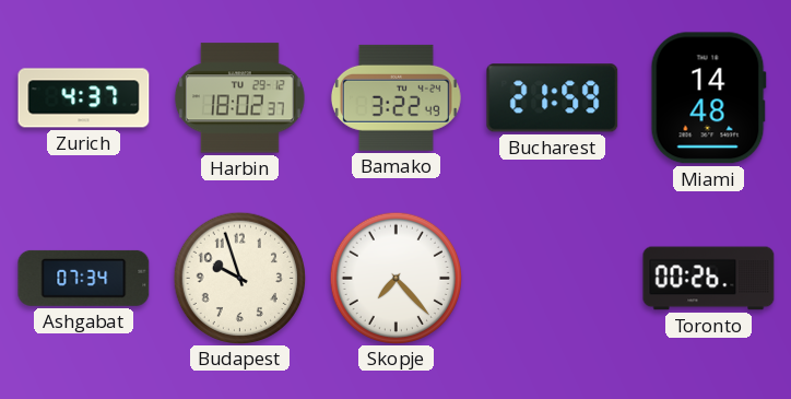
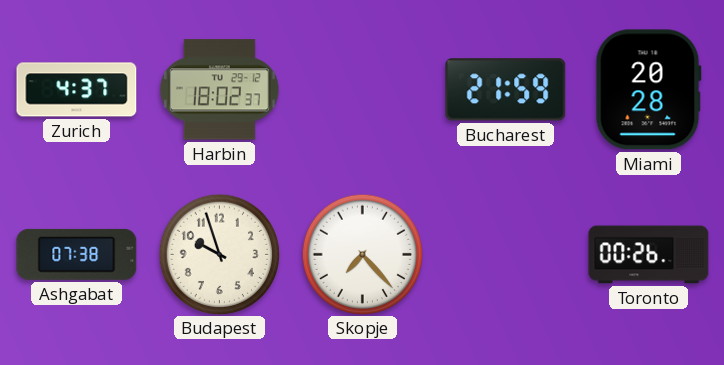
Bamako: 3:22 -> none
Miami: 14:48 -> 20:28
Ashgabat: 07:34 -> 07:38
